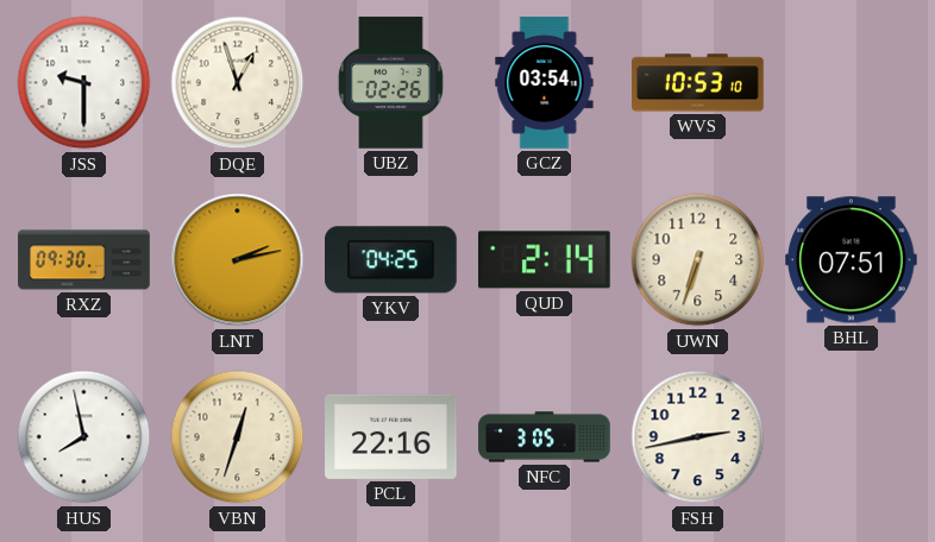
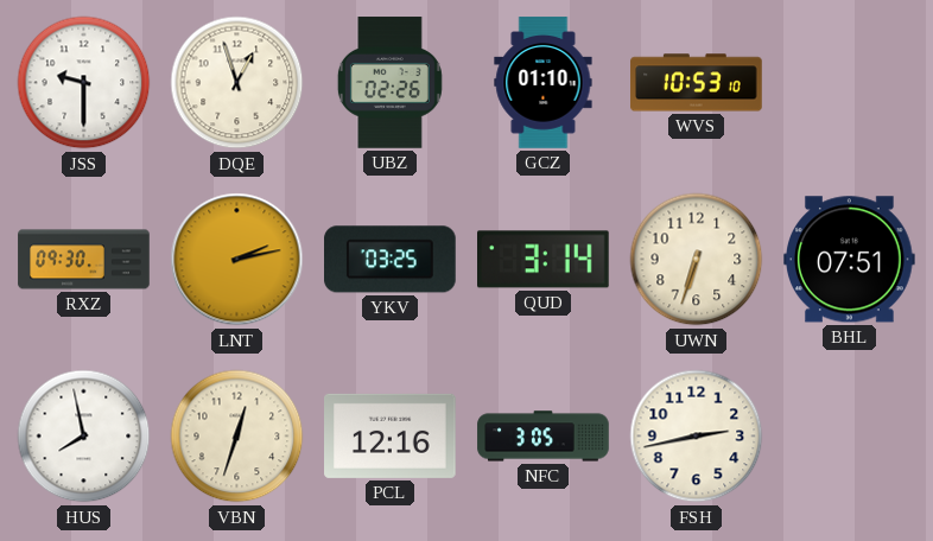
GCZ: 03:54 -> 01:10
YKV: 04:25 -> 03:25
QUD: 2:14 -> 3:14
PCL: 22:16 -> 12:16
